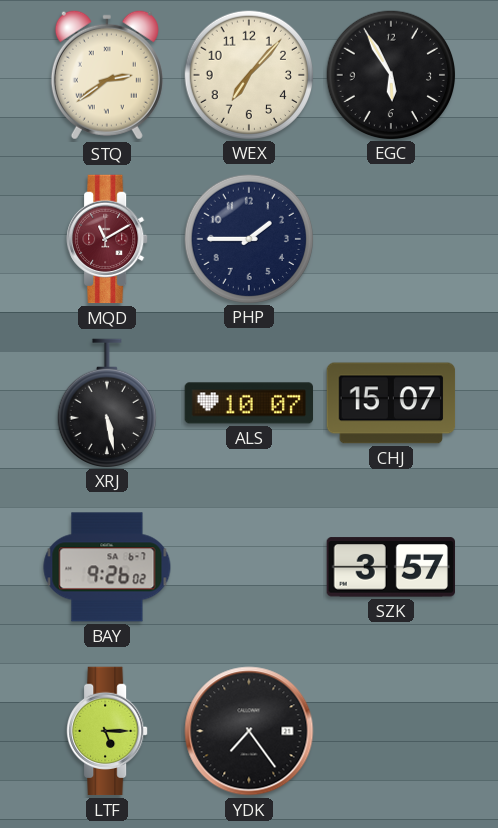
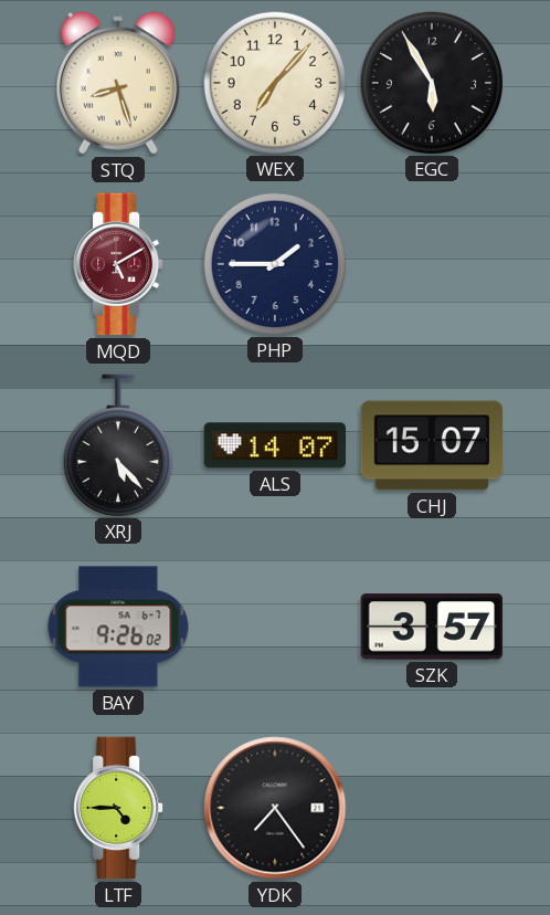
STQ: 2:39 -> 8:27
MQD: 11:10 -> 5:10
XRJ: 5:28 -> 5:23
ALS: 10:07 -> 14:07
LTF: 5:15 -> 4:45
